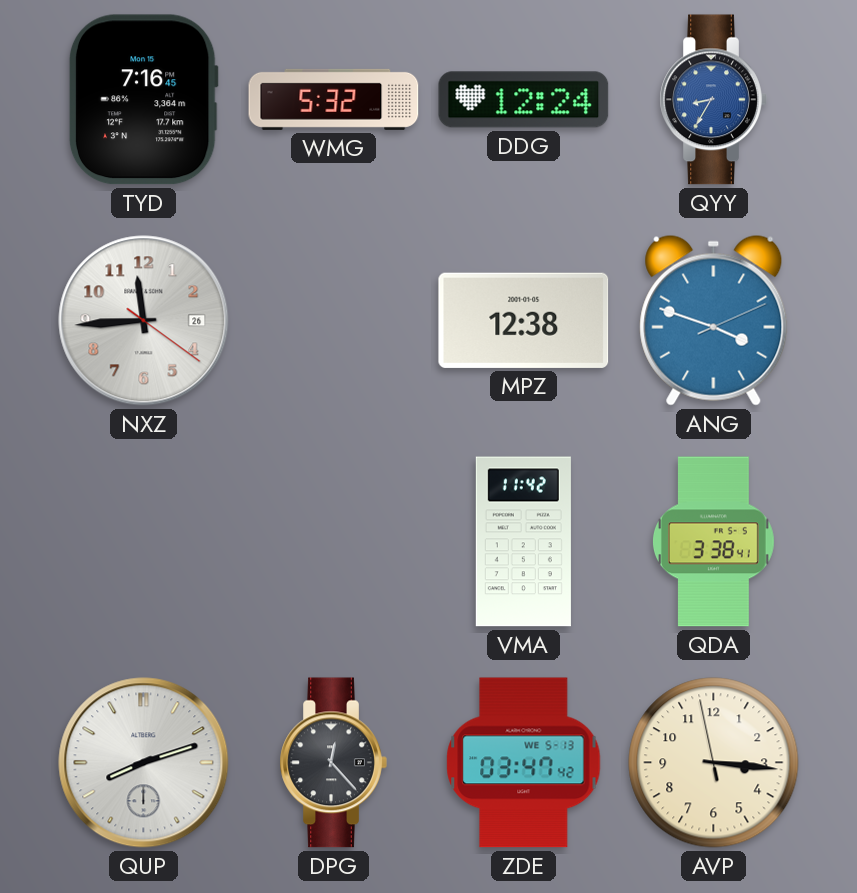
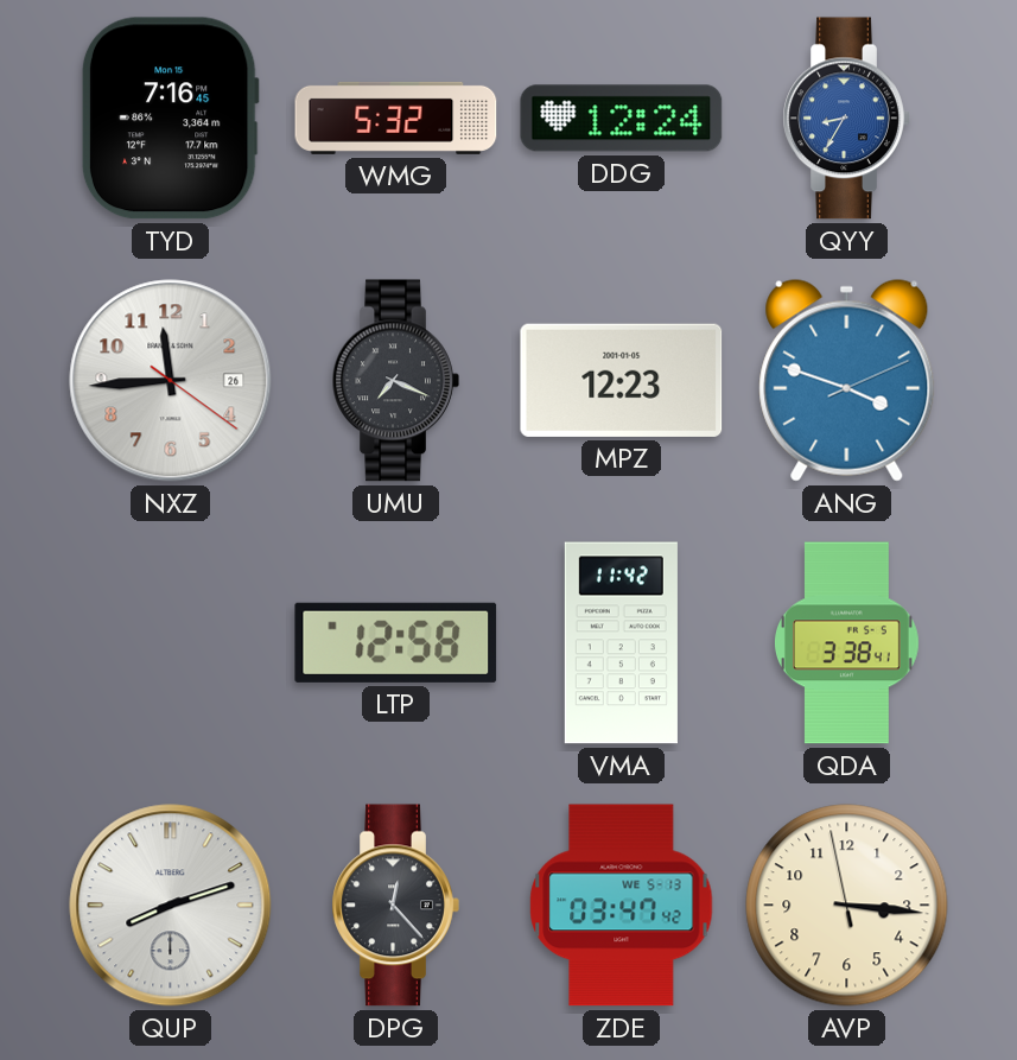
UMU: none -> 7:19
MPZ: 12:38 -> 12:23
LTP: none -> 12:58
